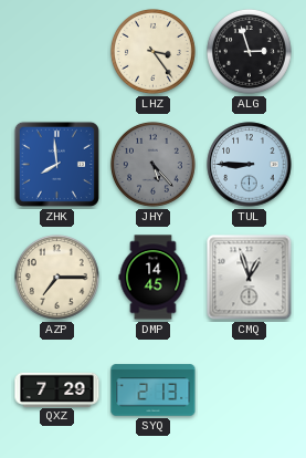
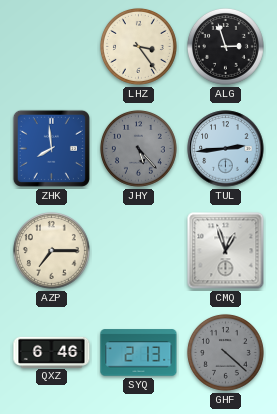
TUL: 8:45 -> 2:44
DMP: 14:45 -> none
QXZ: 7:29 -> 6:46
GHF: none -> 4:22
